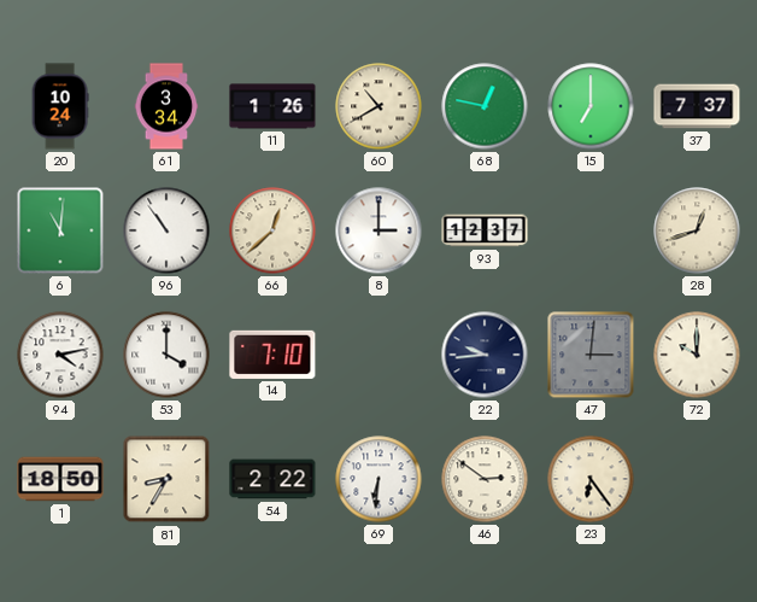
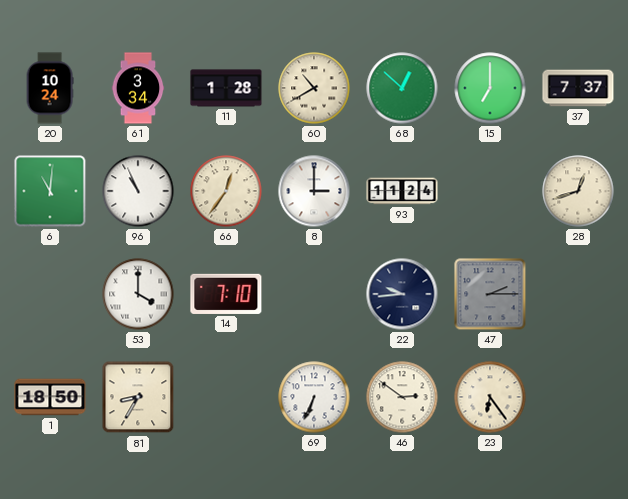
11: 1:26 -> 1:28
68: 12:47 -> 12:52
96: 10:54 -> 10:56
66: 12:38 -> 12:36
93: 12:37 -> 11:24
94: 4:13 -> none
47: 3:01 -> 2:15
72: 10:00 -> none
54: 2:22 -> none
69: 6:31 -> 6:34
